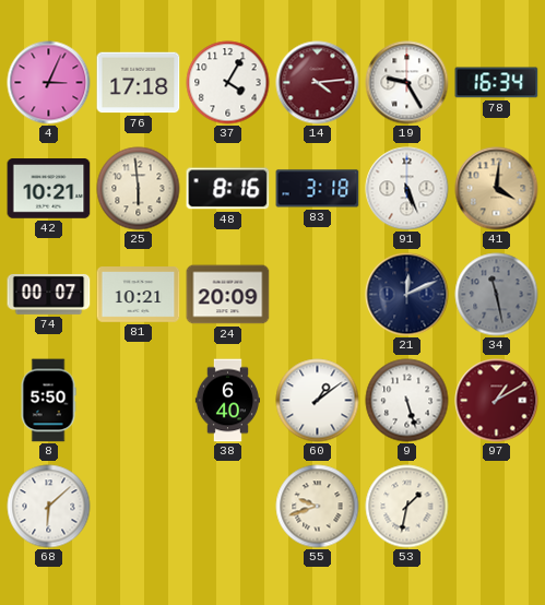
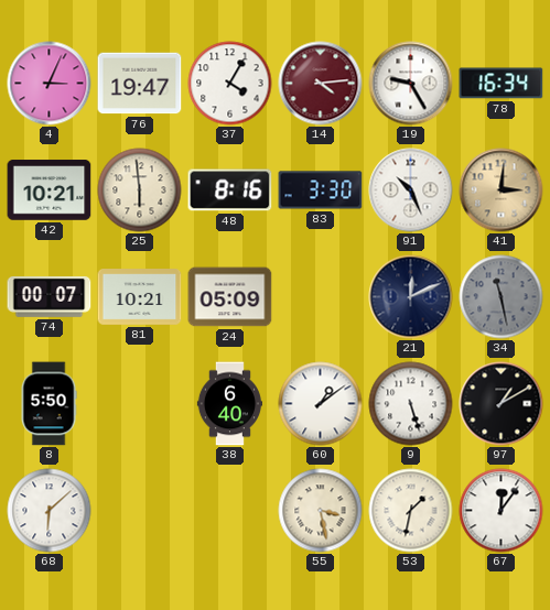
76: 17:18 -> 19:47
83: 3:18 -> 3:30
91: 5:26 -> 10:26
41: 4:01 -> 3:01
24: 20:09 -> 05:09
97 dial: burgundy -> black
55: 9:42 -> 3:28
67: none -> 12:06
